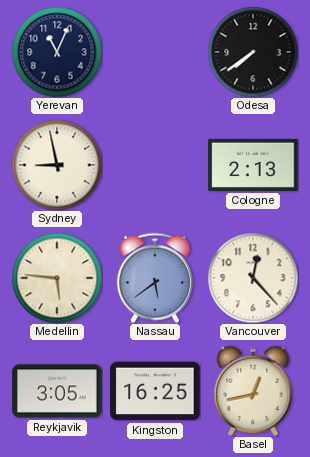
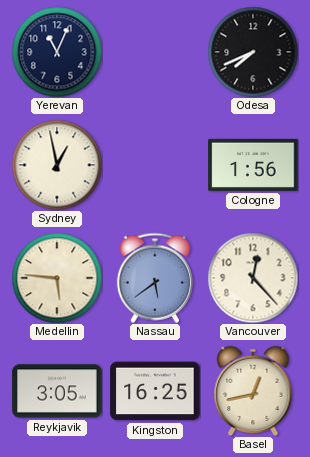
Odesa: 7:39 -> 7:41
Sydney: 8:58 -> 12:58
Cologne: 2:13 -> 1:56
